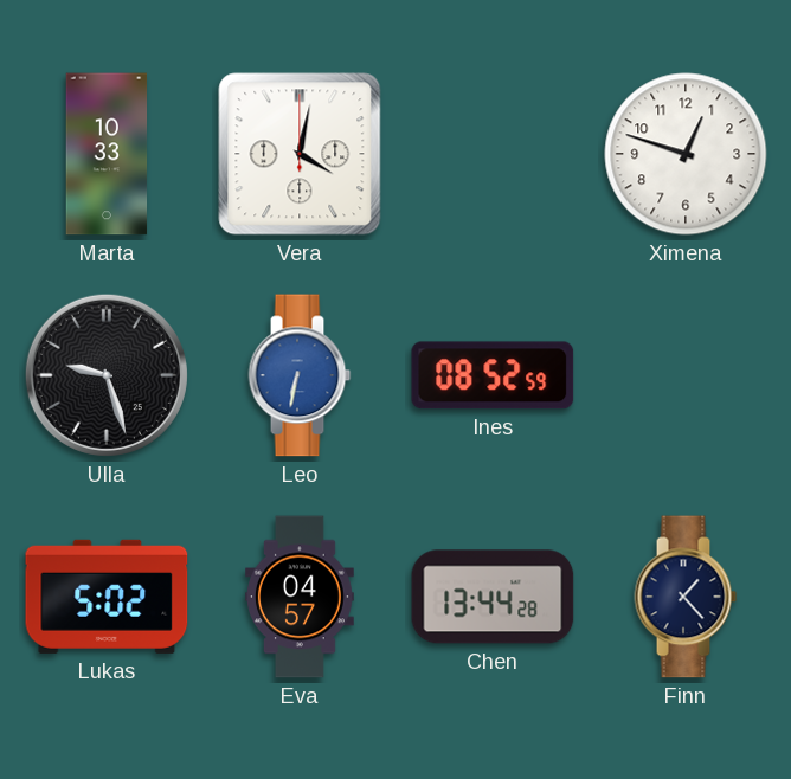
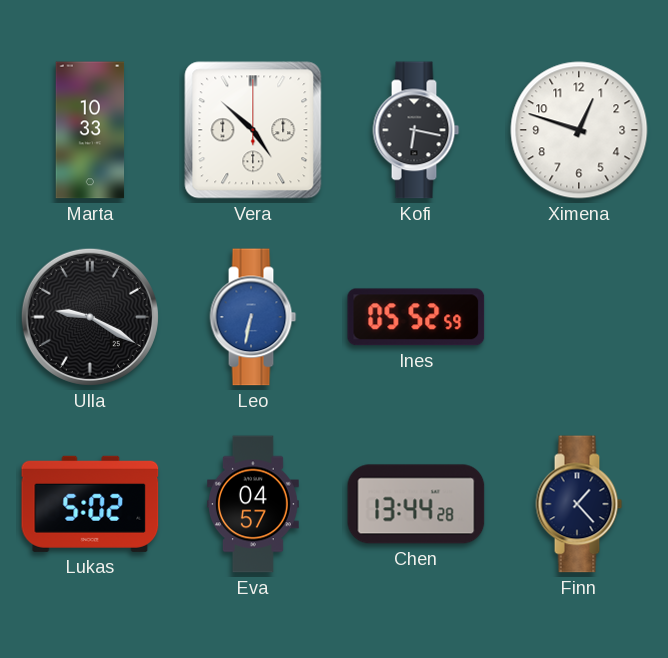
Vera: 4:02 -> 4:52
Kofi: none -> 6:17
Ulla: 9:27 -> 9:20
Ines: 08:52 -> 05:52
